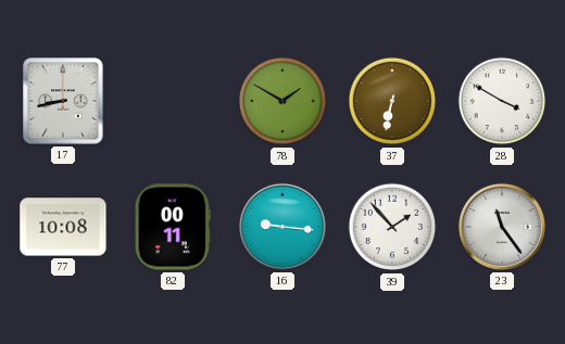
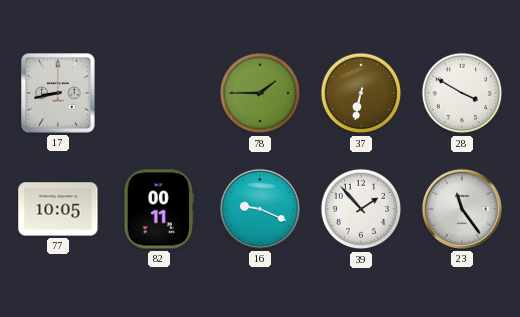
78: 1:50 -> 1:45
77: 10:08 -> 10:05
16: 9:16 -> 9:19
